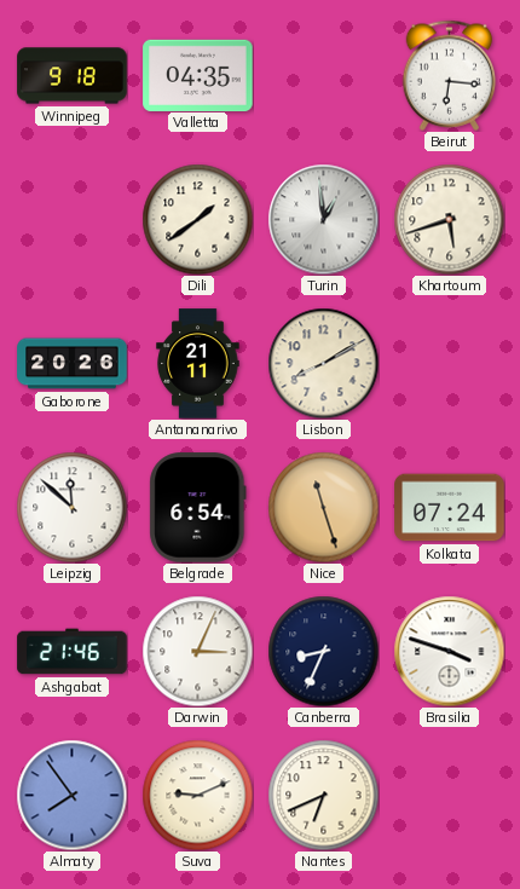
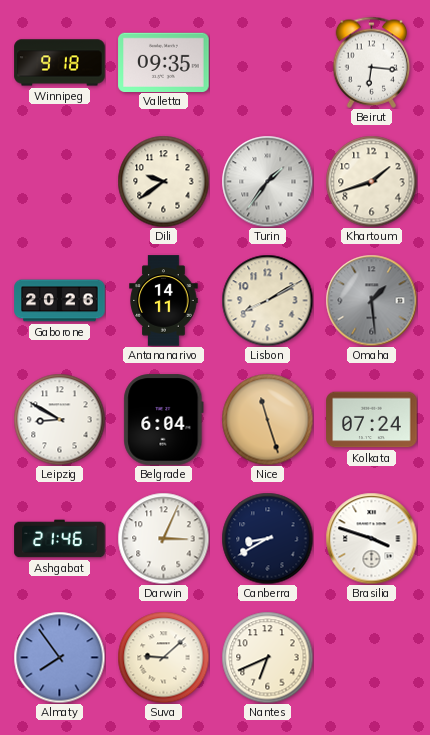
Valletta: 04:35 -> 09:35
Dili: 1:39 -> 9:39
Turin: 12:59 -> 1:36
Khartoum: 5:42 -> 1:42
Antananarivo: 21:11 -> 14:11
Omaha: none -> 1:29
Leipzig: 11:52 -> 8:50
Belgrade: 6:54 -> 6:04
Canberra: 8:34 -> 8:40
Suva: 9:11 -> 9:08
